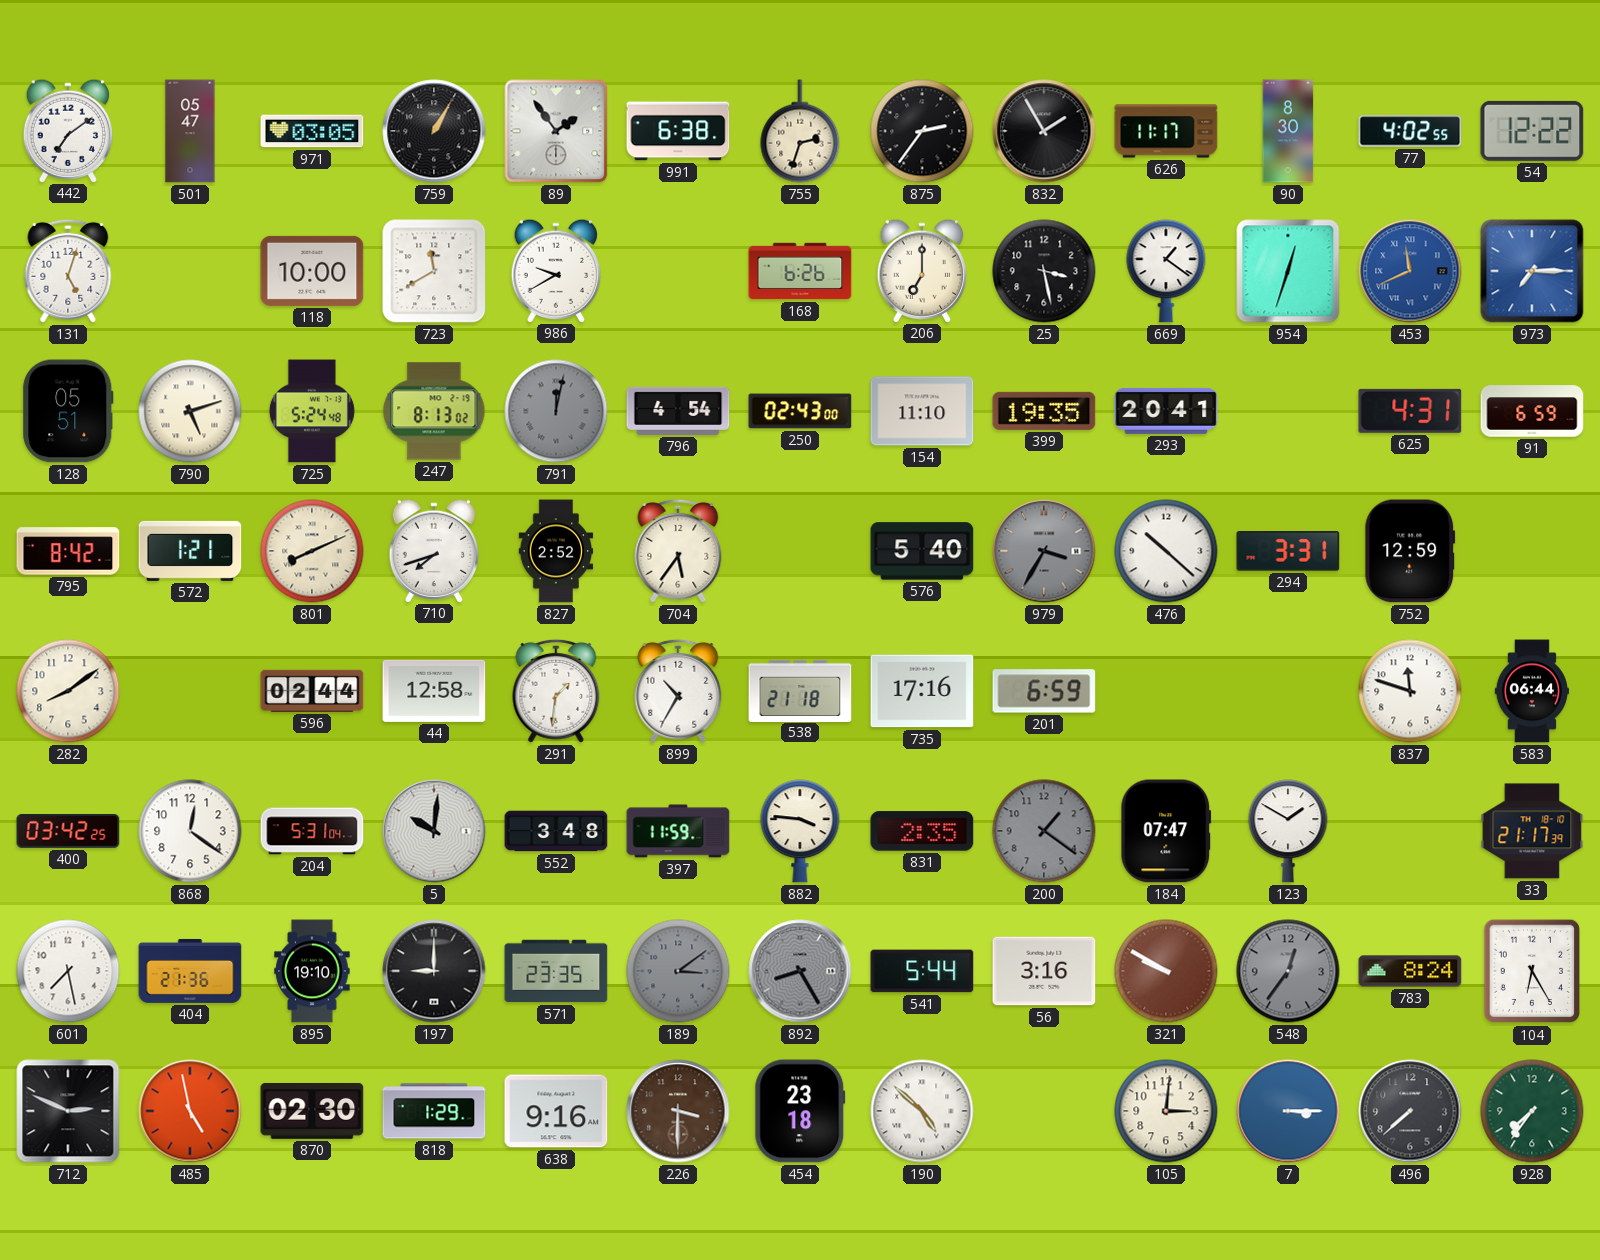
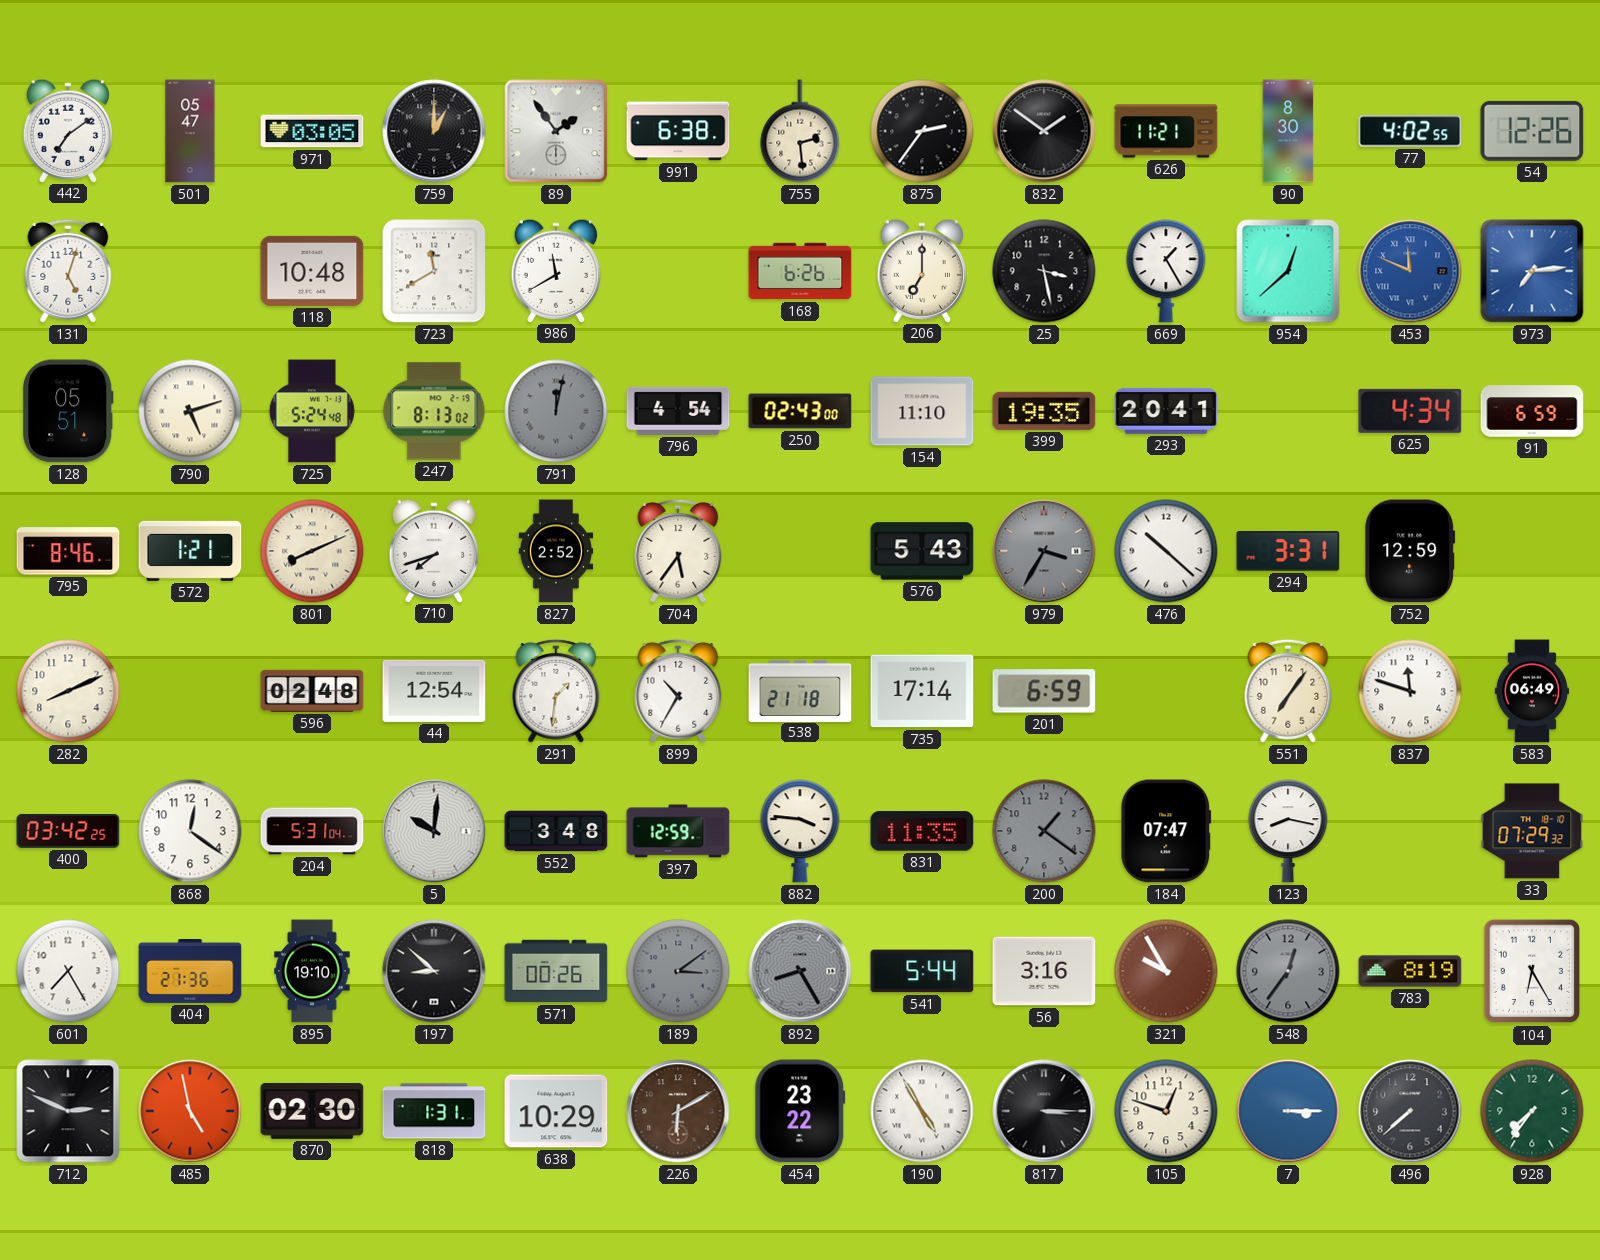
759: 1:05 -> 1:00
755: 2:33 -> 2:29
832: 1:55 -> 1:51
626: 11:17 -> 11:21
54: 12:22 -> 12:26
118: 10:00 -> 10:48
986: 9:40 -> 11:40
669: 1:21 -> 1:25
954: 12:33 -> 12:38
453: 11:41 -> 11:49
973: 7:15 -> 7:14
625: 4:31 -> 4:34
795: 8:42 -> 8:46
576: 5:40 -> 5:43
282: 8:09 -> 8:11
596: 02:44 -> 02:48
44: 12:58 -> 12:54
735: 17:16 -> 17:14
551: none -> 7:06
583: 06:44 -> 06:49
397: 11:59 -> 12:59
831: 2:35 -> 11:35
123: 1:50 -> 8:17
33: 21:17 -> 07:29
601: 7:28 -> 7:25
197: 9:00 -> 8:52
571: 23:35 -> 00:26
321: 9:50 -> 9:55
783: 8:24 -> 8:19
818: 1:29 -> 1:31
638: 9:16 -> 10:29
226: 3:30 -> 6:10
454: 23:18 -> 23:22
190: 4:52 -> 4:55
817: none -> 3:15
105: 3:01 -> 12:48
